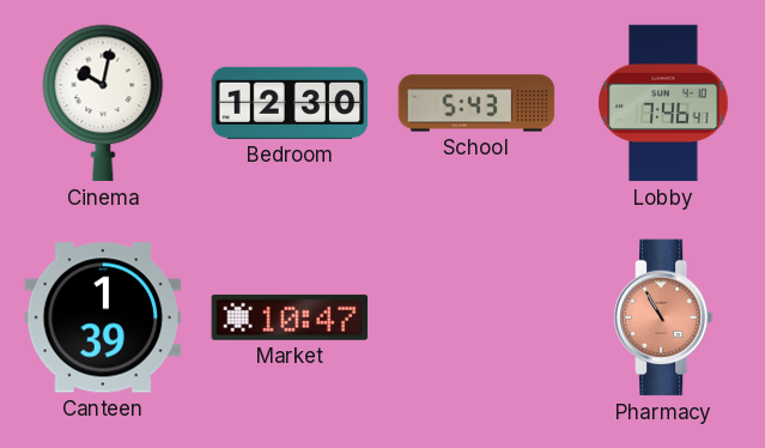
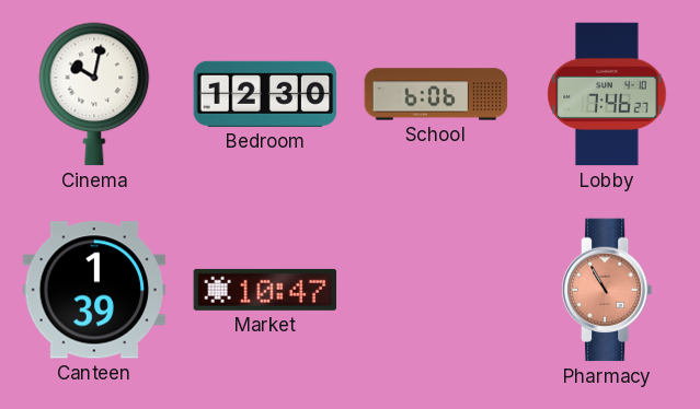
School: 5:43 -> 6:06
Lobby: 7:46:41 -> 7:46:27
